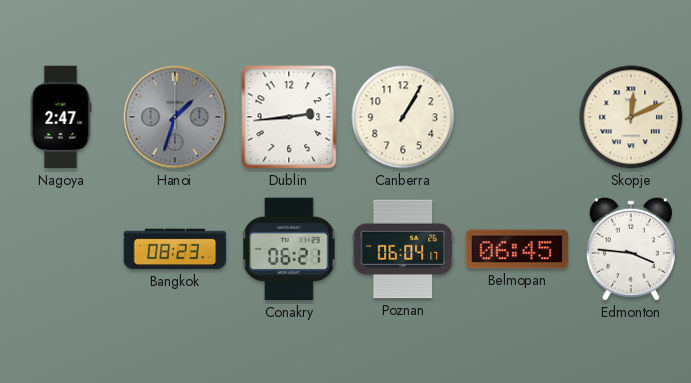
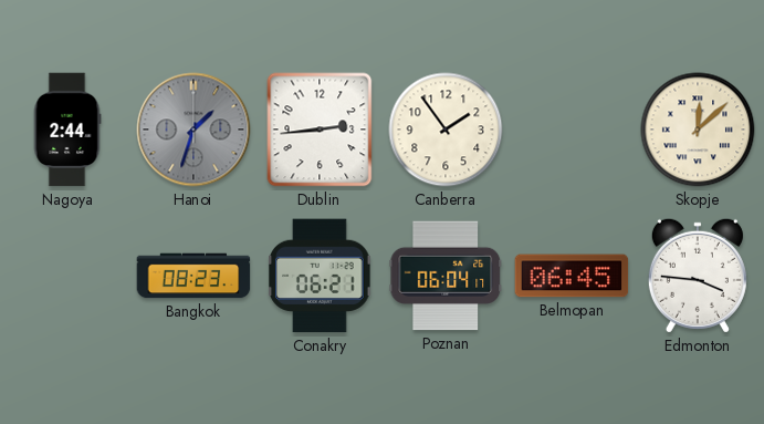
Nagoya: 2:47 -> 2:44
Canberra: 1:05 -> 1:54
Skopje: 12:11 -> 12:08
